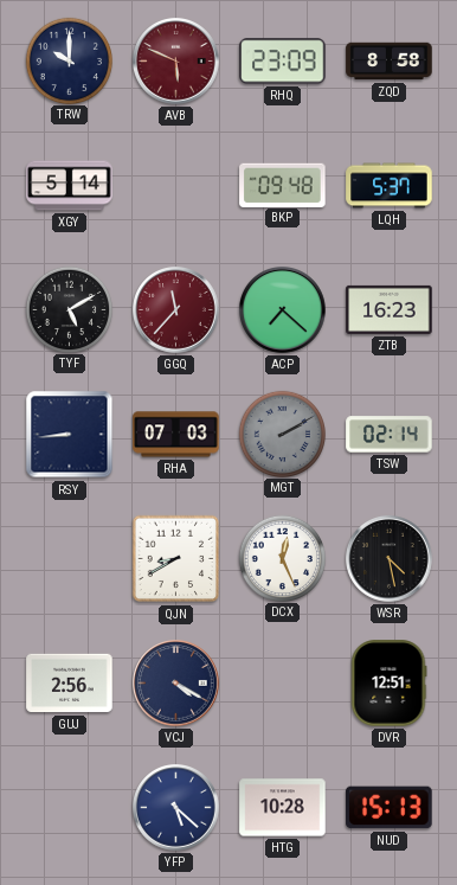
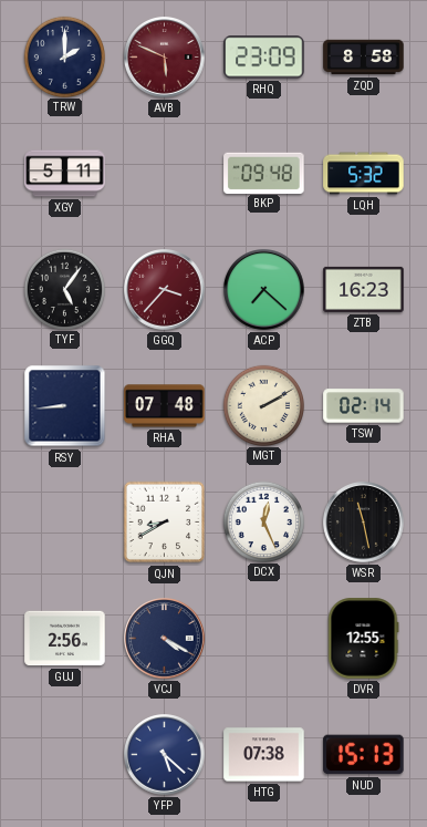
TRW: 10:00 -> 2:00
XGY: 5:14 -> 5:11
LQH: 5:37 -> 5:32
TYF: 5:10 -> 5:06
GGQ: 11:37 -> 3:37
RHA: 07:03 -> 07:48
MGT dial: grey -> cream
WSR: 4:28 -> 11:28
DVR: 12:51 -> 12:55
HTG: 10:28 -> 07:38
